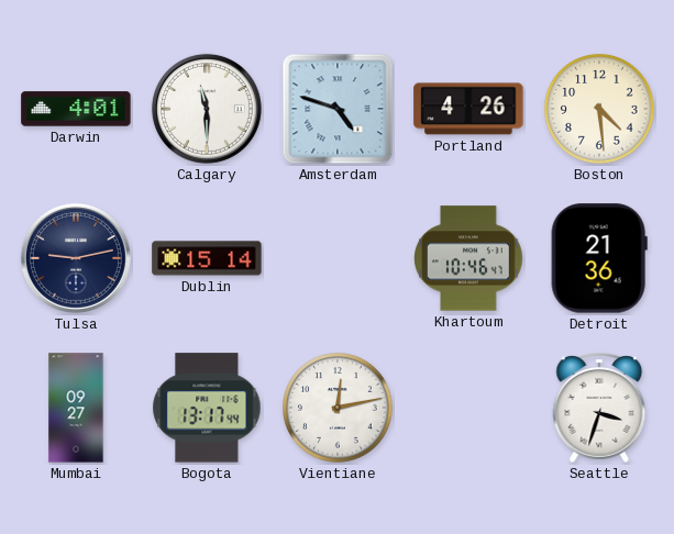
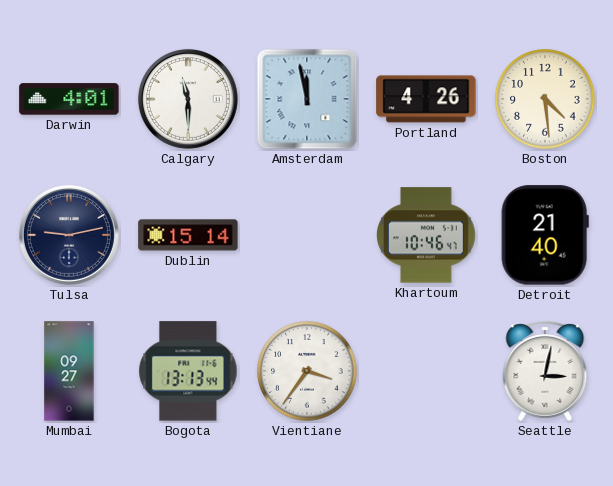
Amsterdam: 4:48 -> 11:58
Detroit: 21:36 -> 21:40
Bogota: 13:17 -> 13:13
Vientiane: 12:13 -> 3:36
Seattle: 3:33 -> 3:02
